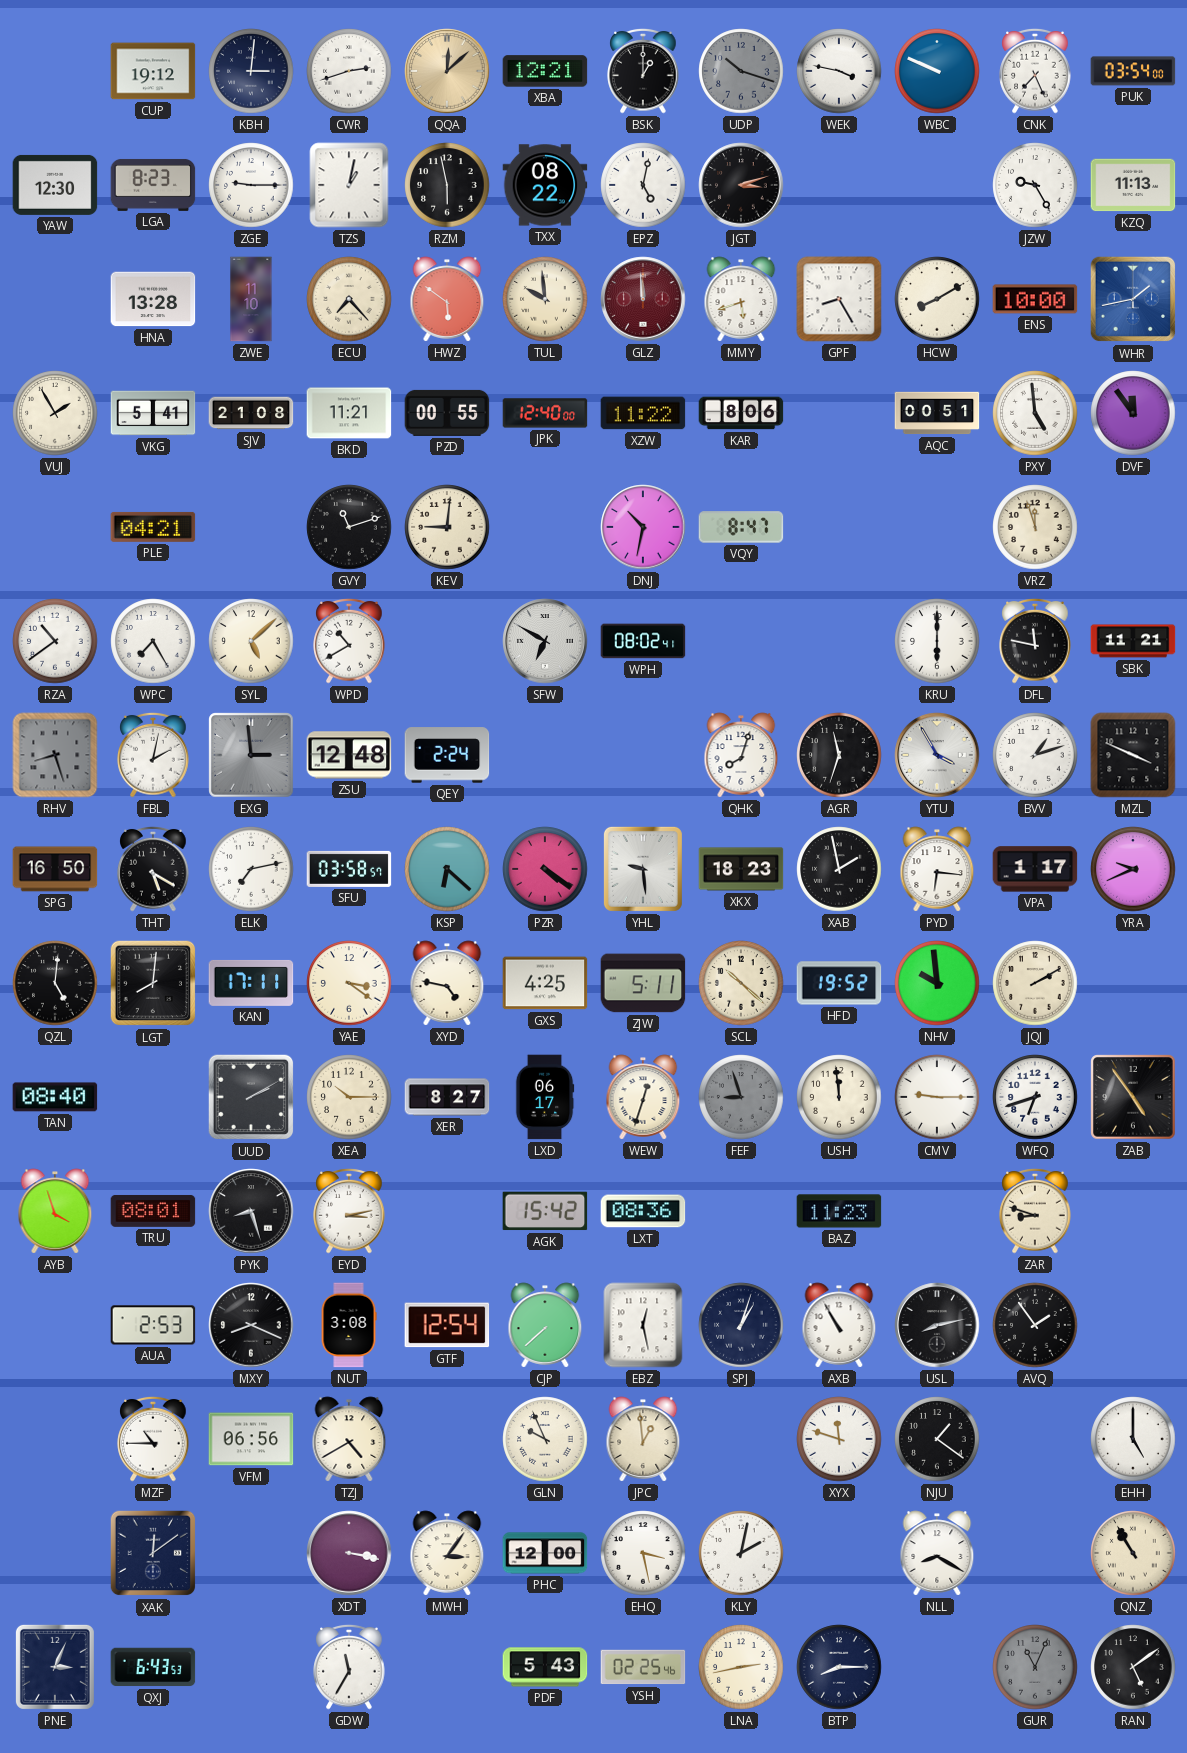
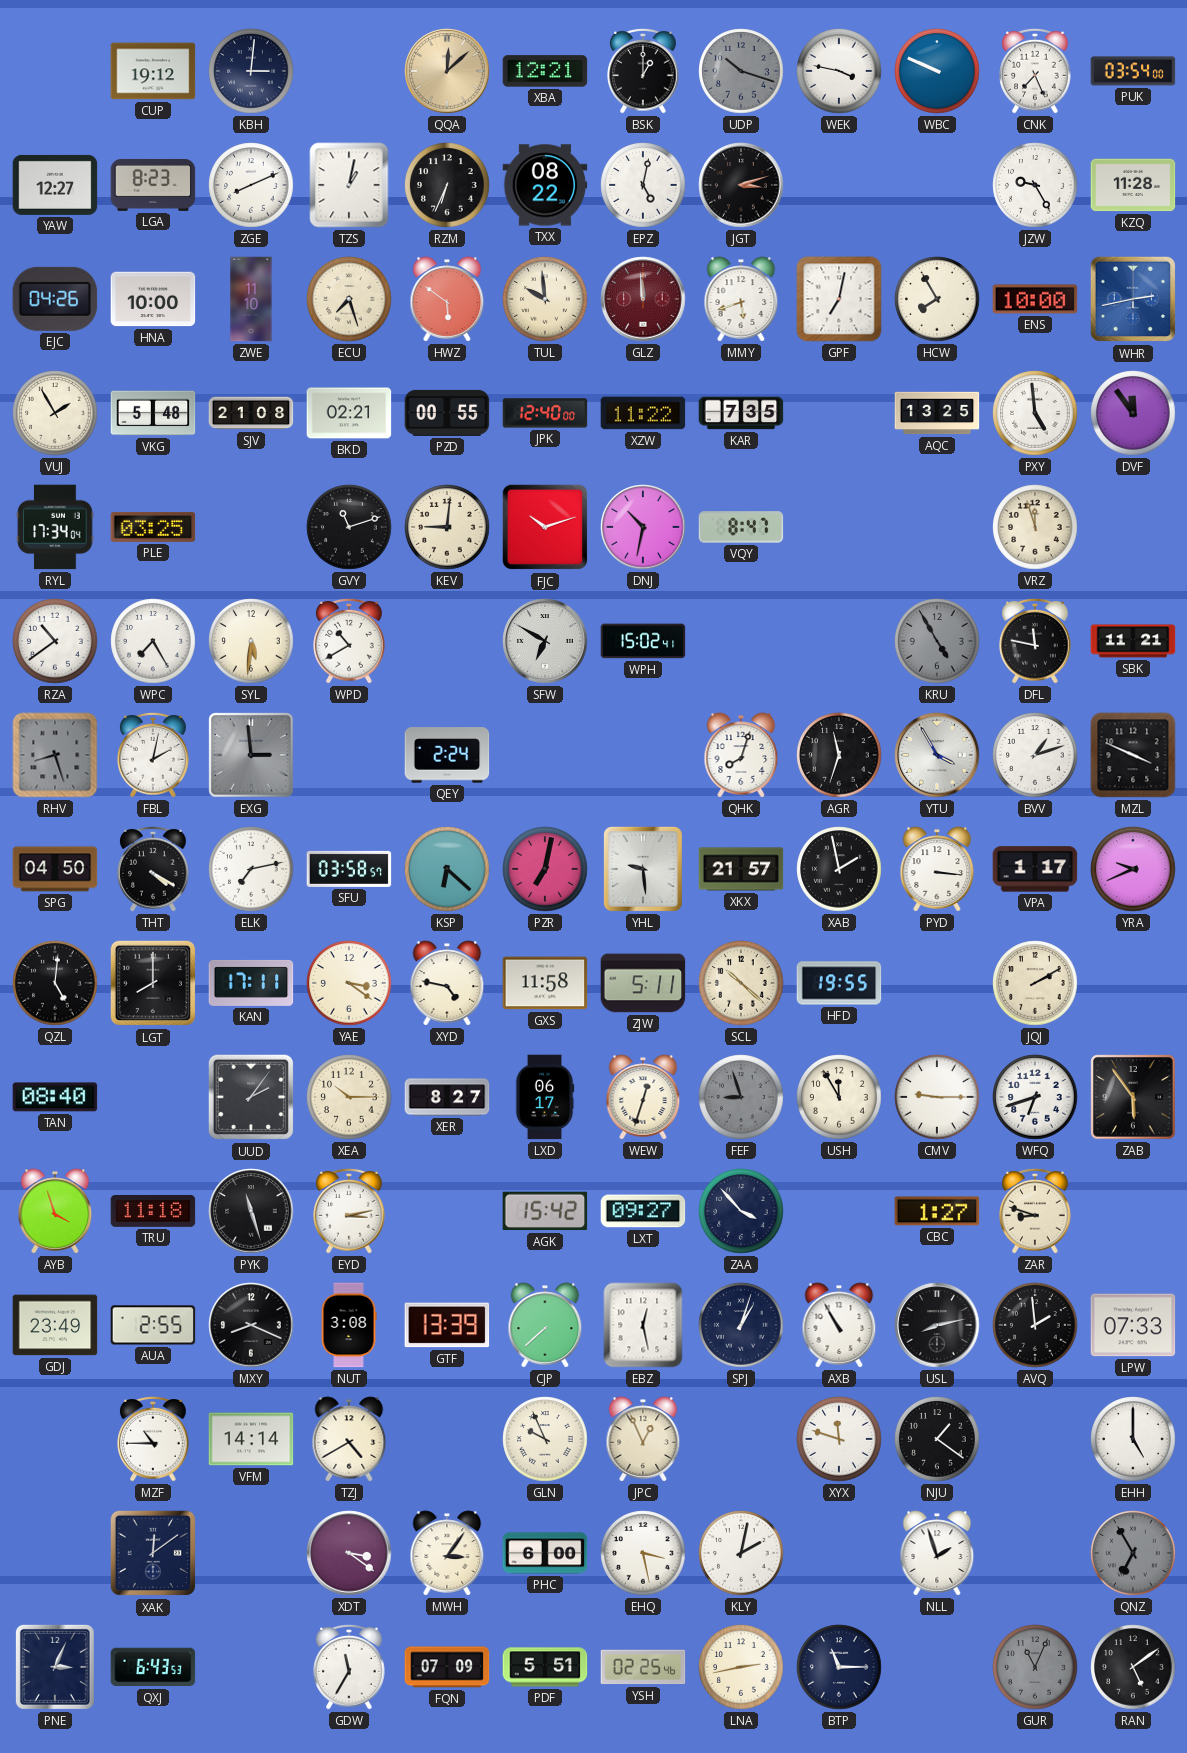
CWR: 2:42 -> none
YAW: 12:30 -> 12:27
ZGE: 9:15 -> 8:11
RZM: 5:58 -> 6:34
KZQ: 11:13 -> 11:28
EJC: none -> 04:26
HNA: 13:28 -> 10:00
ECU: 7:23 -> 7:27
GPF: 8:25 -> 7:02
HCW: 8:10 -> 7:55
WHR: 1:43 -> 2:43
VKG: 5:41 -> 5:48
BKD: 11:21 -> 02:21
KAR: 8:06 -> 7:35
AQC: 00:51 -> 13:25
RYL: none -> 17:34
PLE: 04:21 -> 03:25
FJC: none -> 10:12
SYL: 5:08 -> 5:31
WPH: 08:02 -> 15:02
KRU: 6:00 -> 4:55
KRU dial: white -> grey
ZSU: 12:48 -> none
SPG: 16:50 -> 04:50
THT: 5:20 -> 4:20
PZR: 4:21 -> 7:02
XKX: 18:23 -> 21:57
PYD: 6:16 -> 3:16
LGT: 8:01 -> 8:00
GXS: 4:25 -> 11:58
HFD: 19:52 -> 19:55
NHV: 9:59 -> none
UUD: 2:10 -> 2:06
USH: 11:59 -> 11:55
ZAB: 4:54 -> 5:54
TRU: 08:01 -> 11:18
PYK: 8:27 -> 11:27
LXT: 08:36 -> 09:27
ZAA: none -> 3:53
BAZ: 11:23 -> none
CBC: none -> 1:27
GDJ: none -> 23:49
AUA: 2:53 -> 2:55
GTF: 12:54 -> 13:39
AVQ: 1:54 -> 1:59
LPW: none -> 07:33
VFM: 06:56 -> 14:14
JPC: 12:59 -> 12:56
XDT: 3:17 -> 3:21
PHC: 12:00 -> 6:00
NLL: 8:20 -> 1:57
QNZ: 10:55 -> 6:55
QNZ dial: cream -> grey
FQN: none -> 07:09
PDF: 5:43 -> 5:51
BTP: 8:15 -> 11:15
